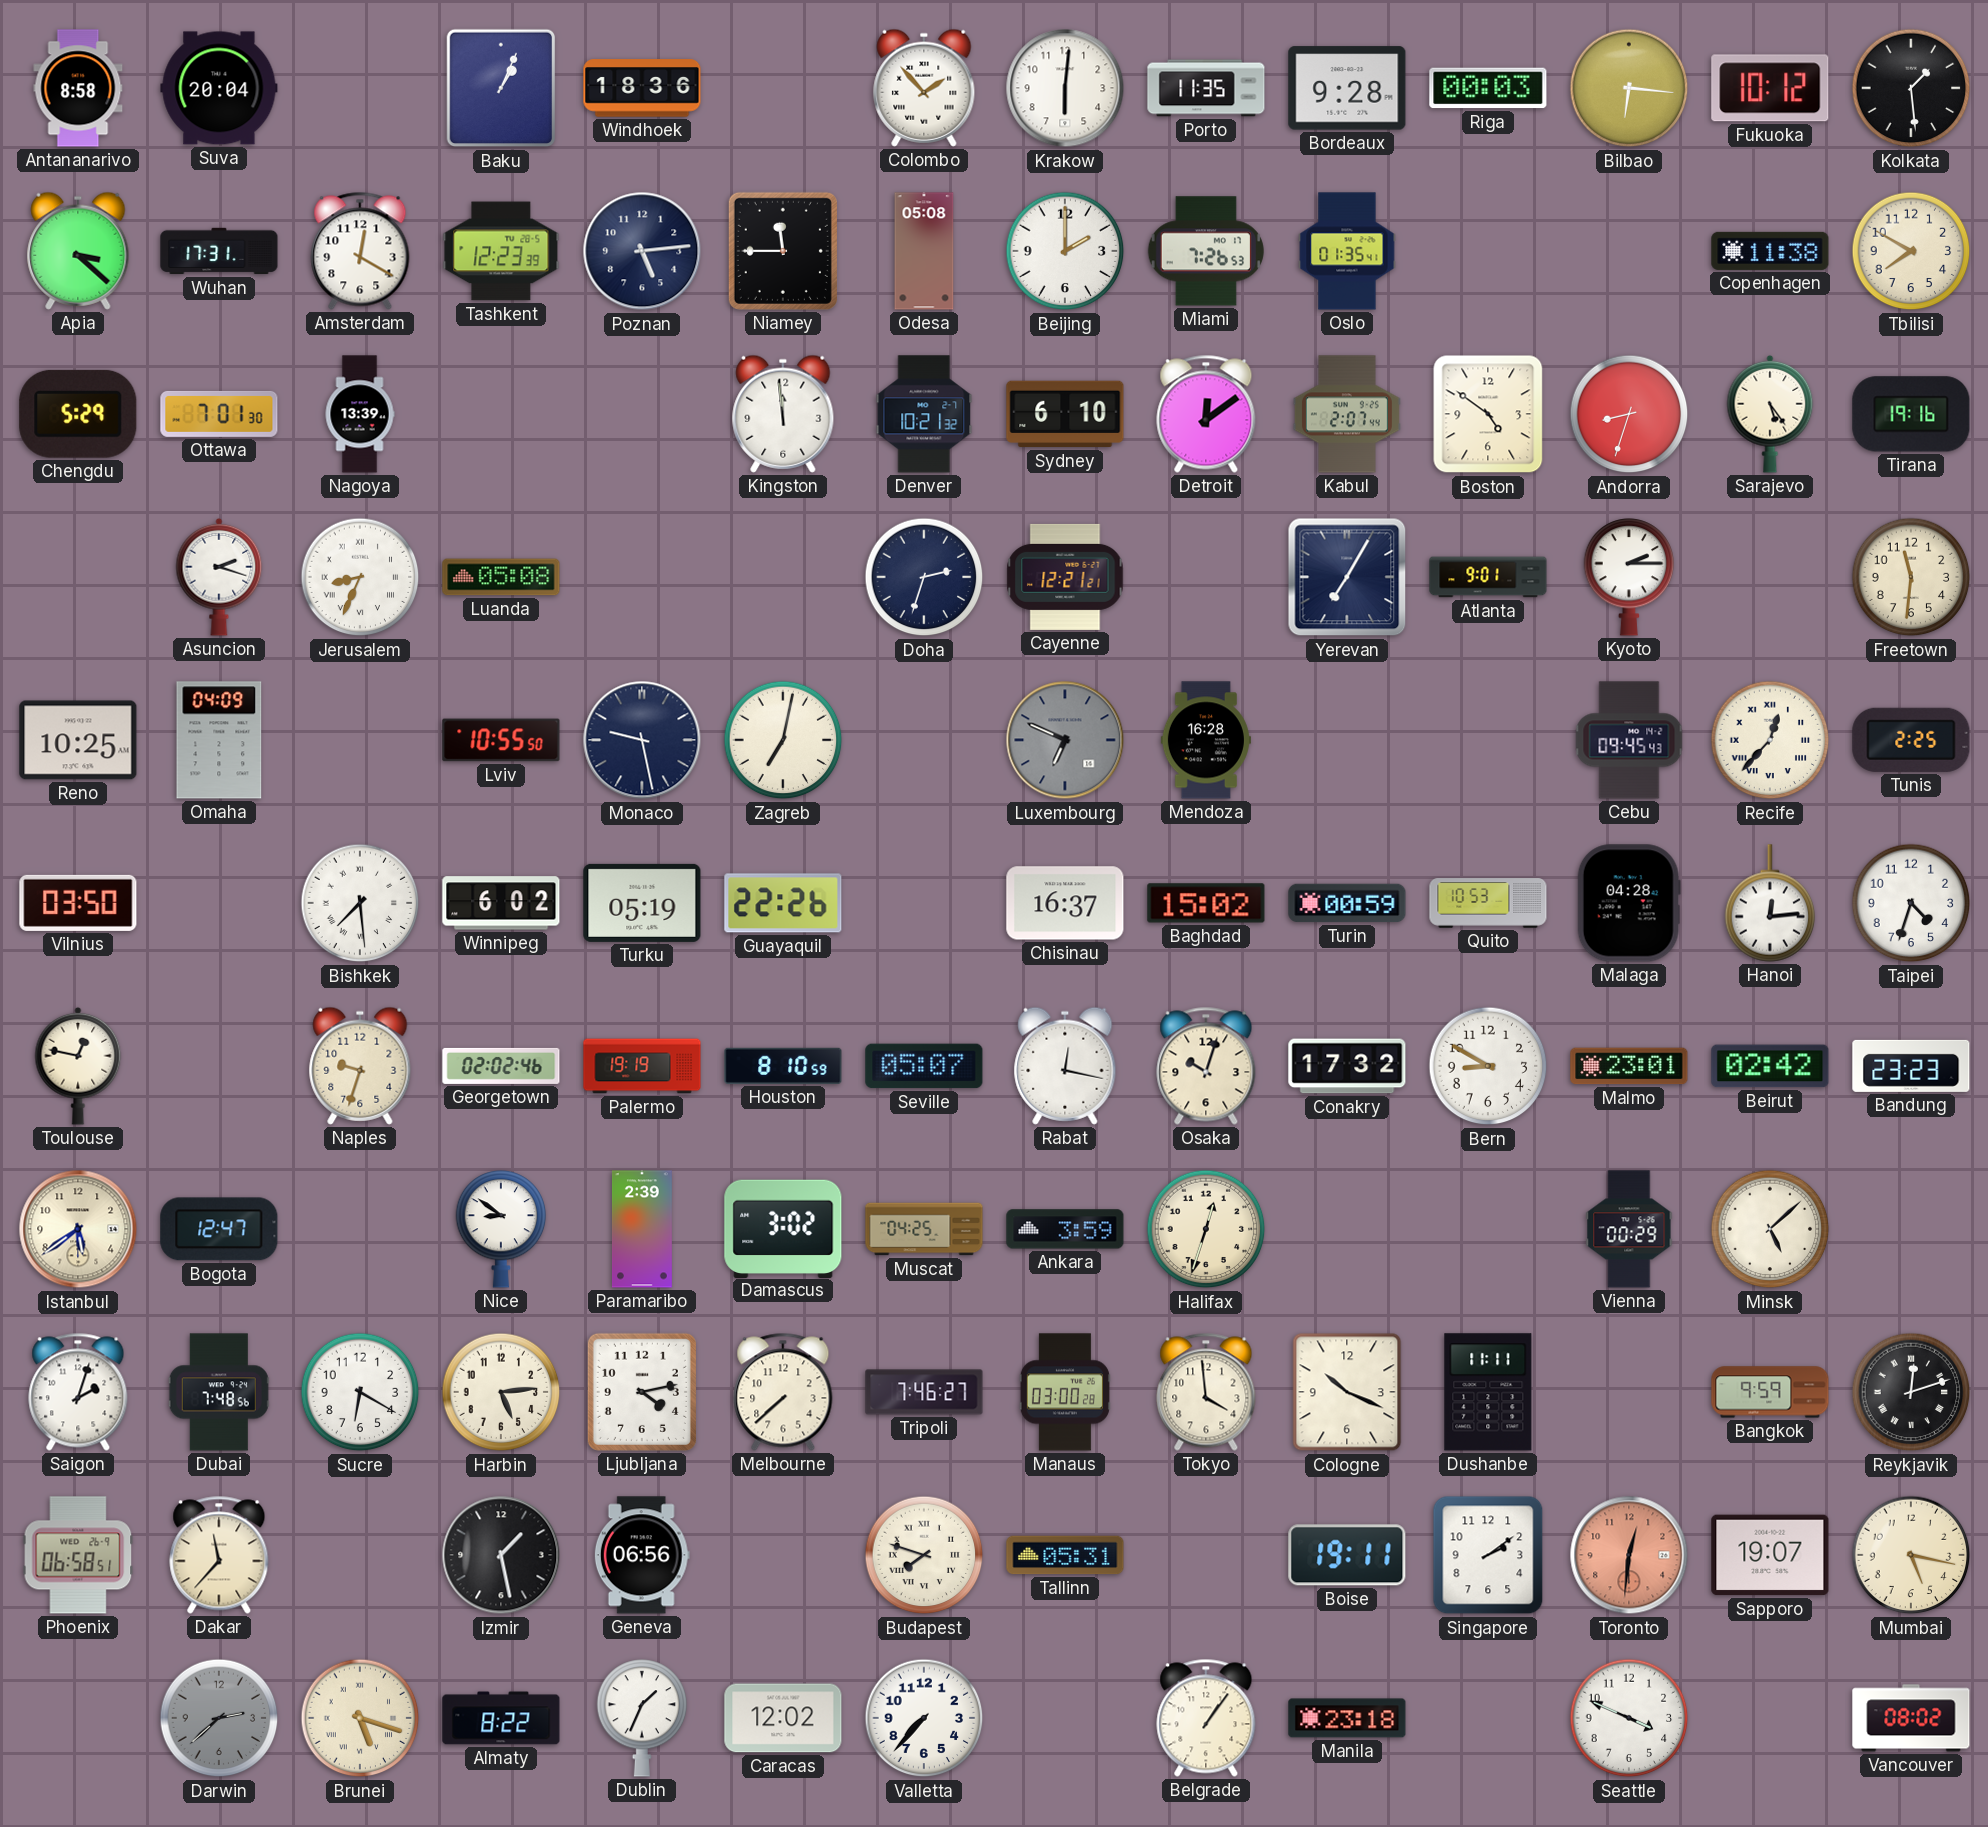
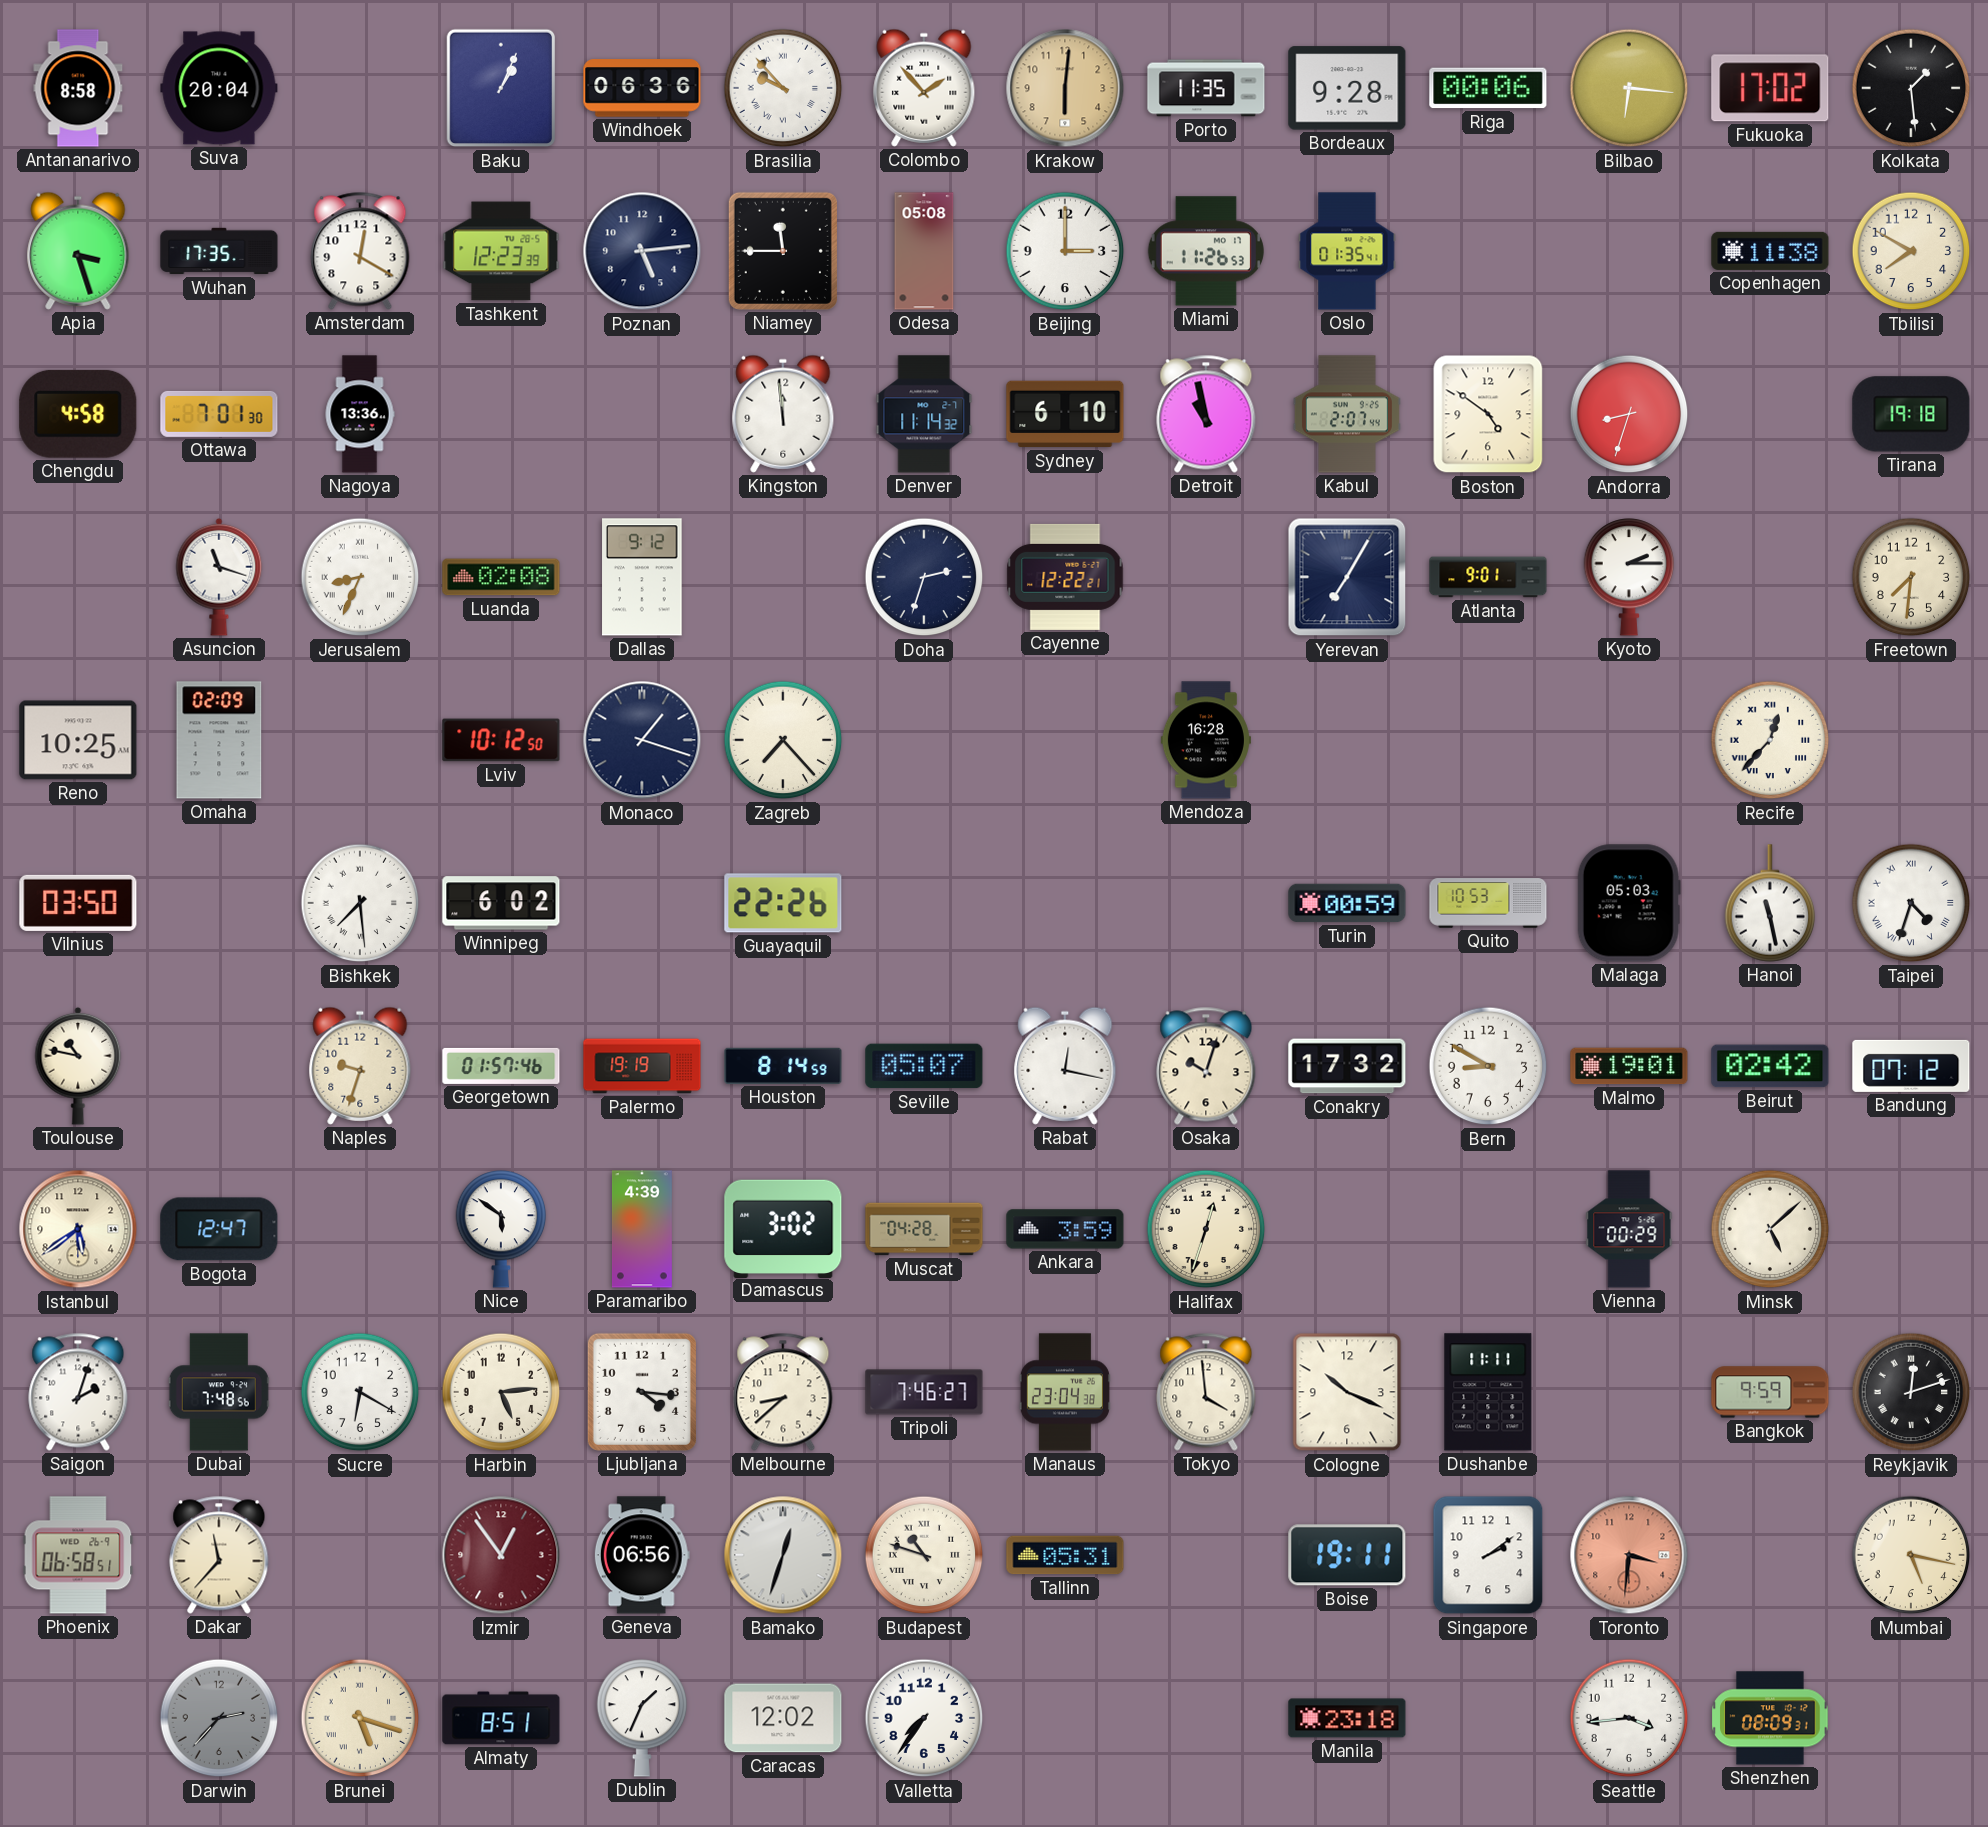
Windhoek: 18:36 -> 06:36
Brasilia: none -> 9:53
Krakow dial: white -> champagne
Riga: 00:03 -> 00:06
Fukuoka: 10:12 -> 17:02
Apia: 3:22 -> 3:27
Wuhan: 17:31 -> 17:35
Beijing: 2:00 -> 3:00
Miami: 7:26 -> 11:26
Chengdu: 5:29 -> 4:58
Nagoya: 13:39 -> 13:36
Denver: 10:21 -> 11:14
Detroit: 12:09 -> 10:58
Sarajevo: 5:24 -> none
Tirana: 19:16 -> 19:18
Asuncion: 2:18 -> 11:18
Luanda: 05:08 -> 02:08
Dallas: none -> 9:12
Cayenne: 12:21 -> 12:22
Freetown: 11:31 -> 7:31
Omaha: 04:09 -> 02:09
Lviv: 10:55 -> 10:12
Monaco: 9:28 -> 1:18
Zagreb: 7:02 -> 7:23
Luxembourg: 6:49 -> none
Cebu: 09:45 -> none
Tunis: 2:25 -> none
Turku: 05:19 -> none
Chisinau: 16:37 -> none
Baghdad: 15:02 -> none
Malaga: 04:28 -> 05:03
Hanoi: 12:14 -> 11:28
Taipei numerals: Arabic -> Roman
Toulouse: 12:47 -> 10:47
Georgetown: 02:02 -> 01:57
Houston: 8:10 -> 8:14
Malmo: 23:01 -> 19:01
Bandung: 23:23 -> 07:12
Nice: 8:51 -> 5:51
Paramaribo: 2:39 -> 4:39
Muscat: 04:25 -> 04:28
Ljubljana: 4:13 -> 4:16
Melbourne: 7:38 -> 8:38
Manaus: 03:00 -> 23:04
Izmir: 1:28 -> 12:54
Izmir dial: black -> burgundy
Bamako: none -> 12:33
Budapest: 7:48 -> 10:48
Toronto: 12:31 -> 3:31
Sapporo: 19:07 -> none
Darwin: 2:38 -> 2:37
Almaty: 8:22 -> 8:51
Valletta: 7:37 -> 7:36
Belgrade: 1:06 -> none
Seattle: 3:49 -> 3:44
Shenzhen: none -> 08:09
Vancouver: 08:02 -> none
